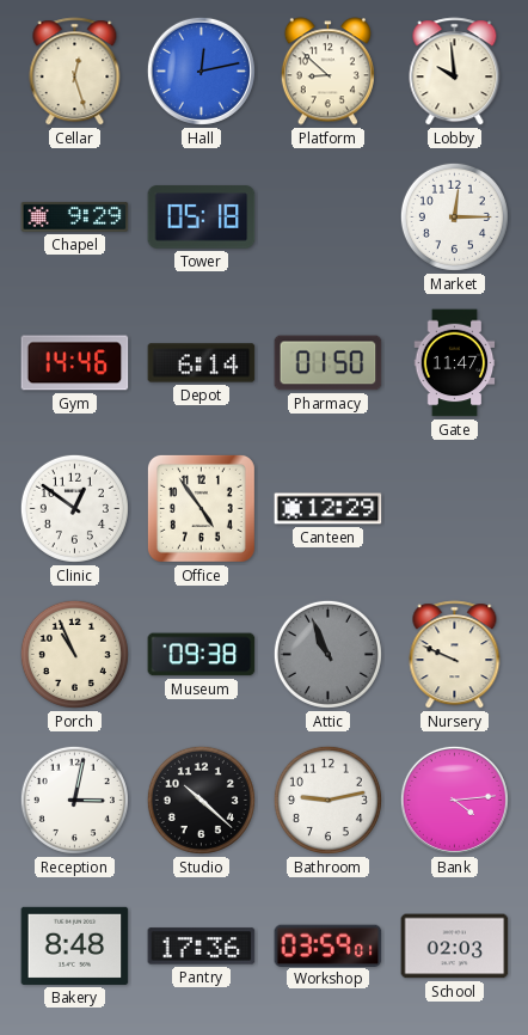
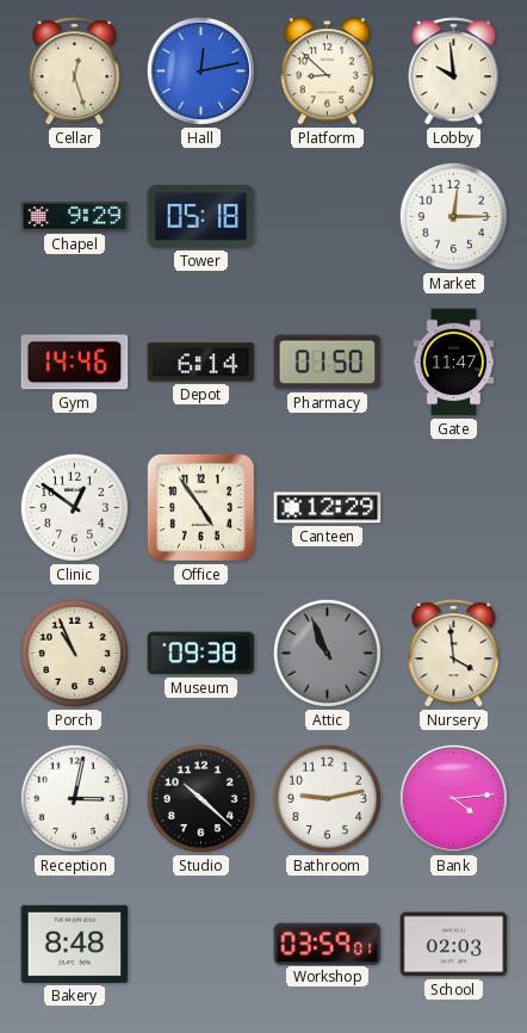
Nursery: 9:49 -> 3:59
Pantry: 17:36 -> none
